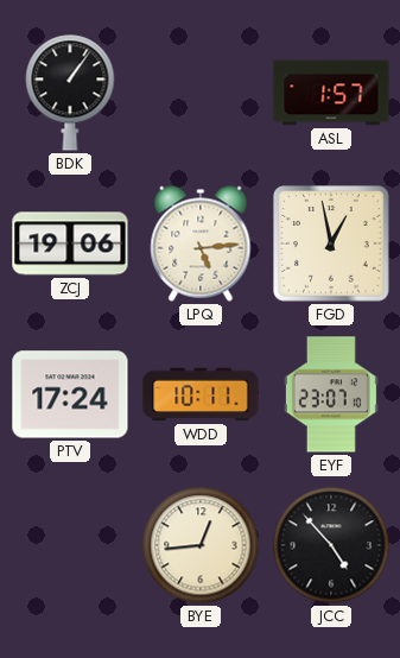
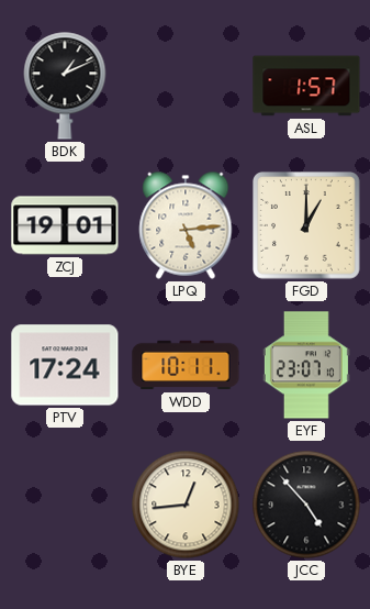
BDK: 1:06 -> 1:11
ZCJ: 19:06 -> 19:01
FGD: 12:58 -> 1:00
